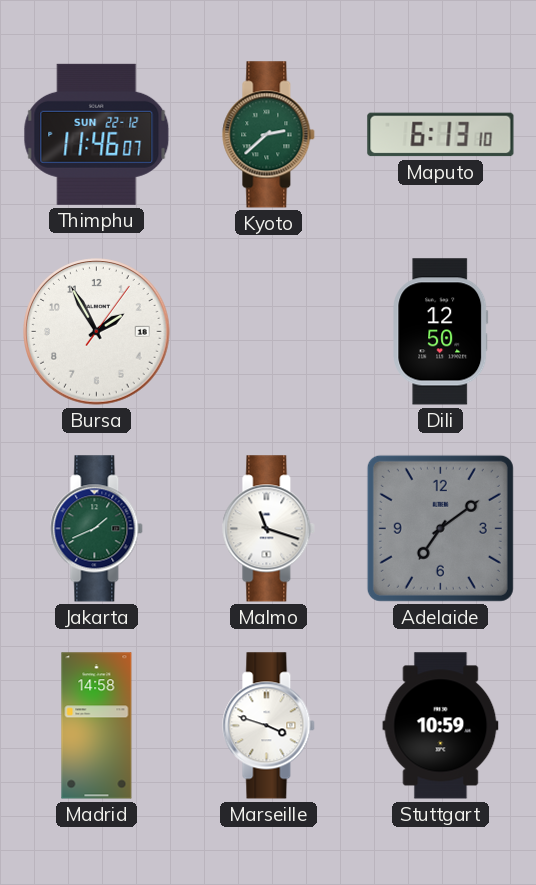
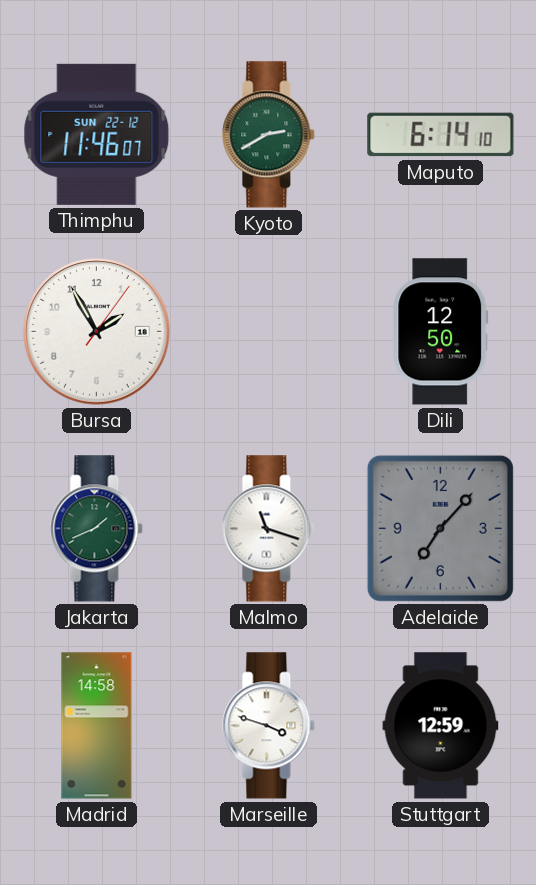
Kyoto: 2:38 -> 2:40
Maputo: 6:13 -> 6:14
Adelaide: 7:09 -> 7:07
Stuttgart: 10:59 -> 12:59
